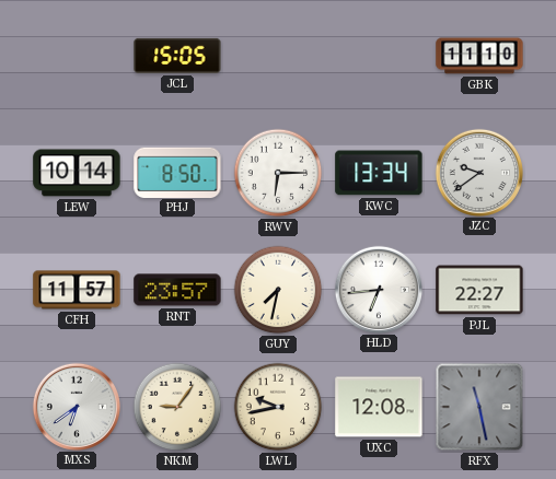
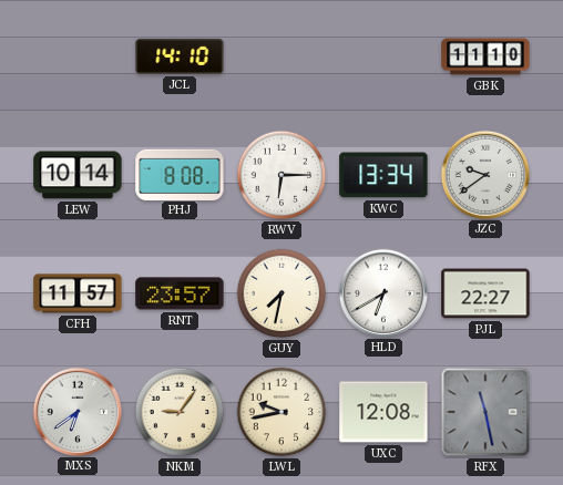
JCL: 15:05 -> 14:10
PHJ: 8:50 -> 8:08
HLD: 6:44 -> 6:40
